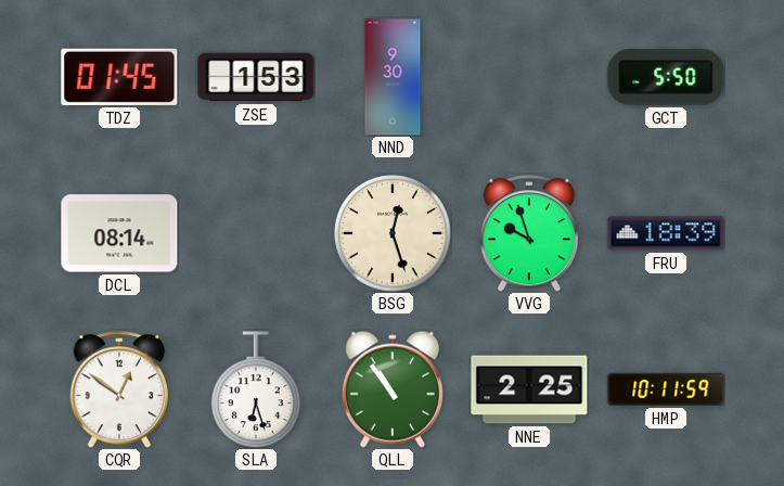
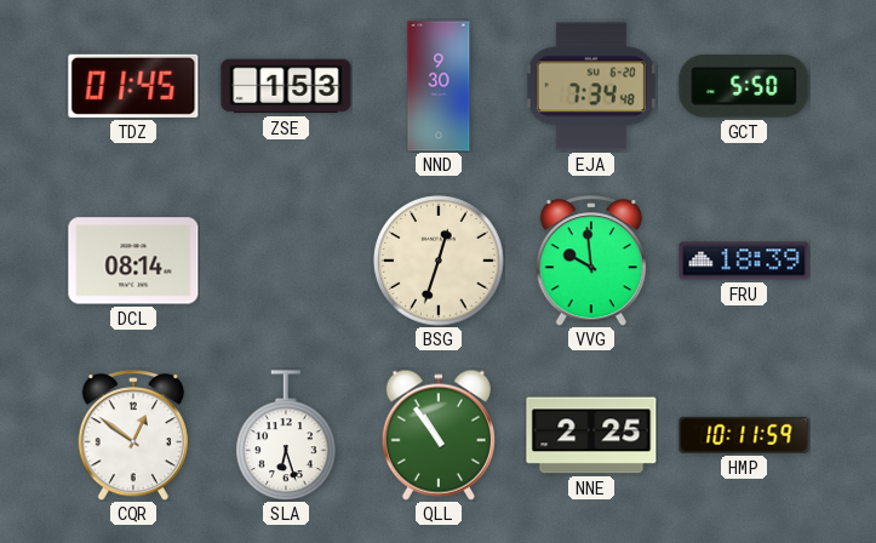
EJA: none -> 7:34
BSG: 12:27 -> 12:33
VVG: 9:57 -> 9:59
